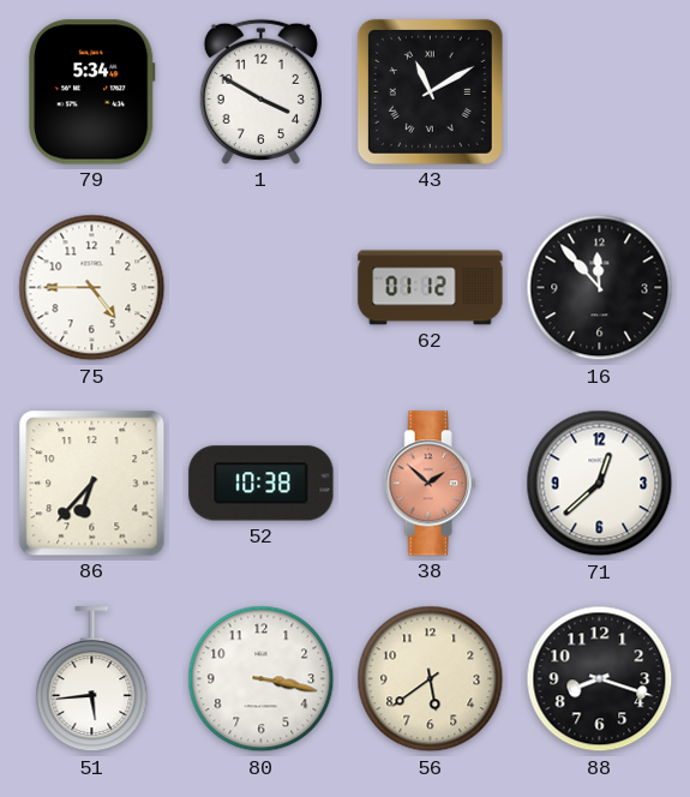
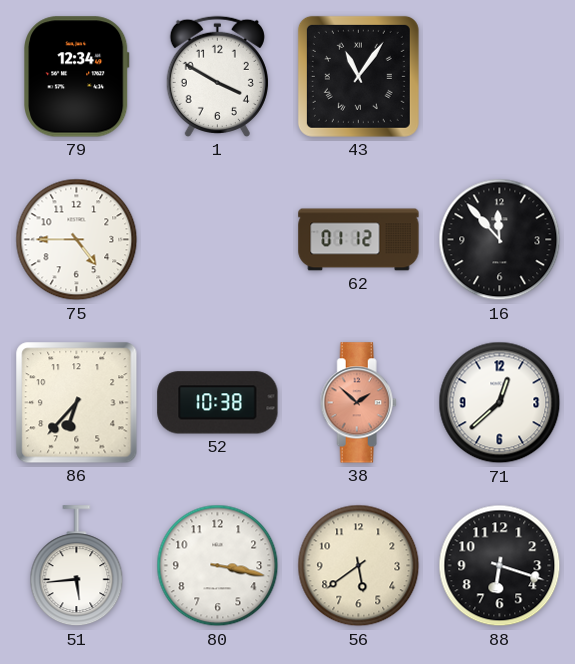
79: 5:34 -> 12:34
43: 11:10 -> 11:06
88: 8:18 -> 6:18
